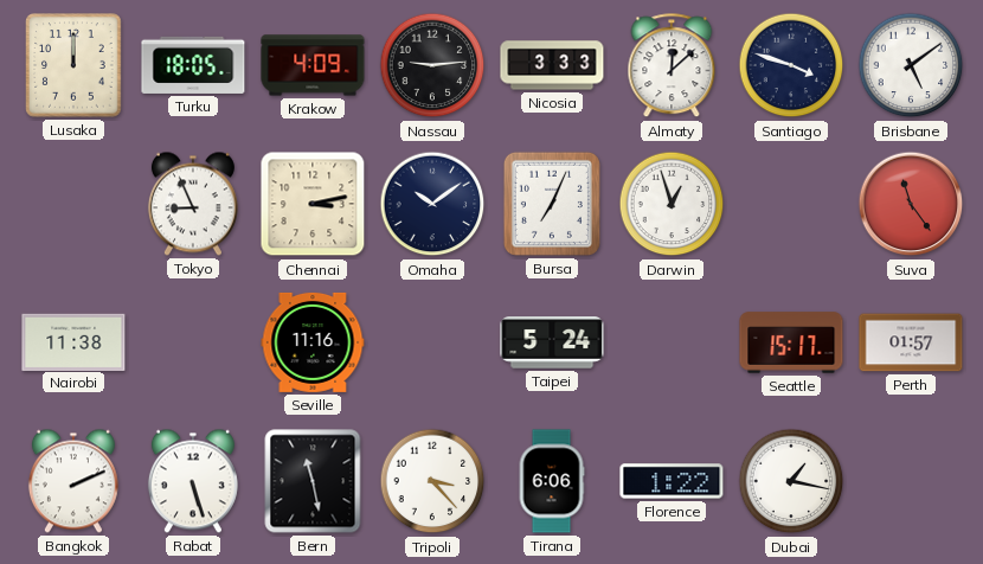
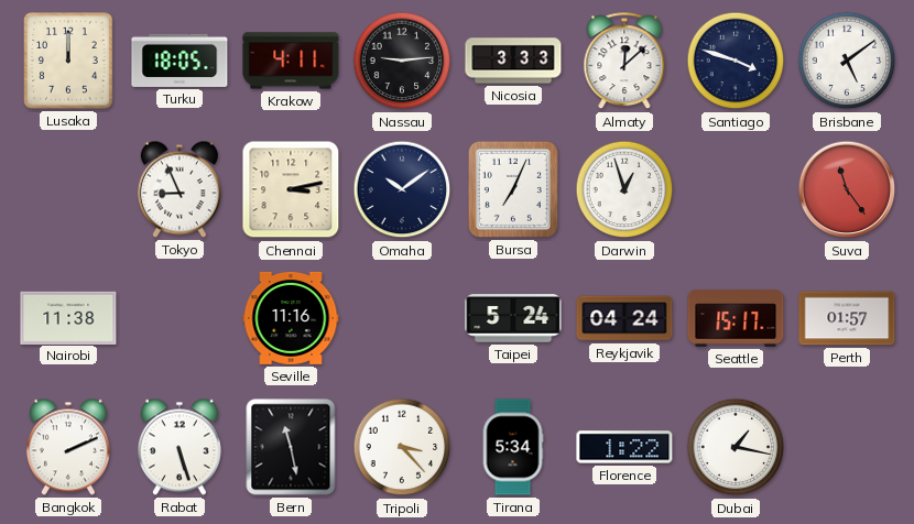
Krakow: 4:09 -> 4:11
Reykjavik: none -> 04:24
Tirana: 6:06 -> 5:34
